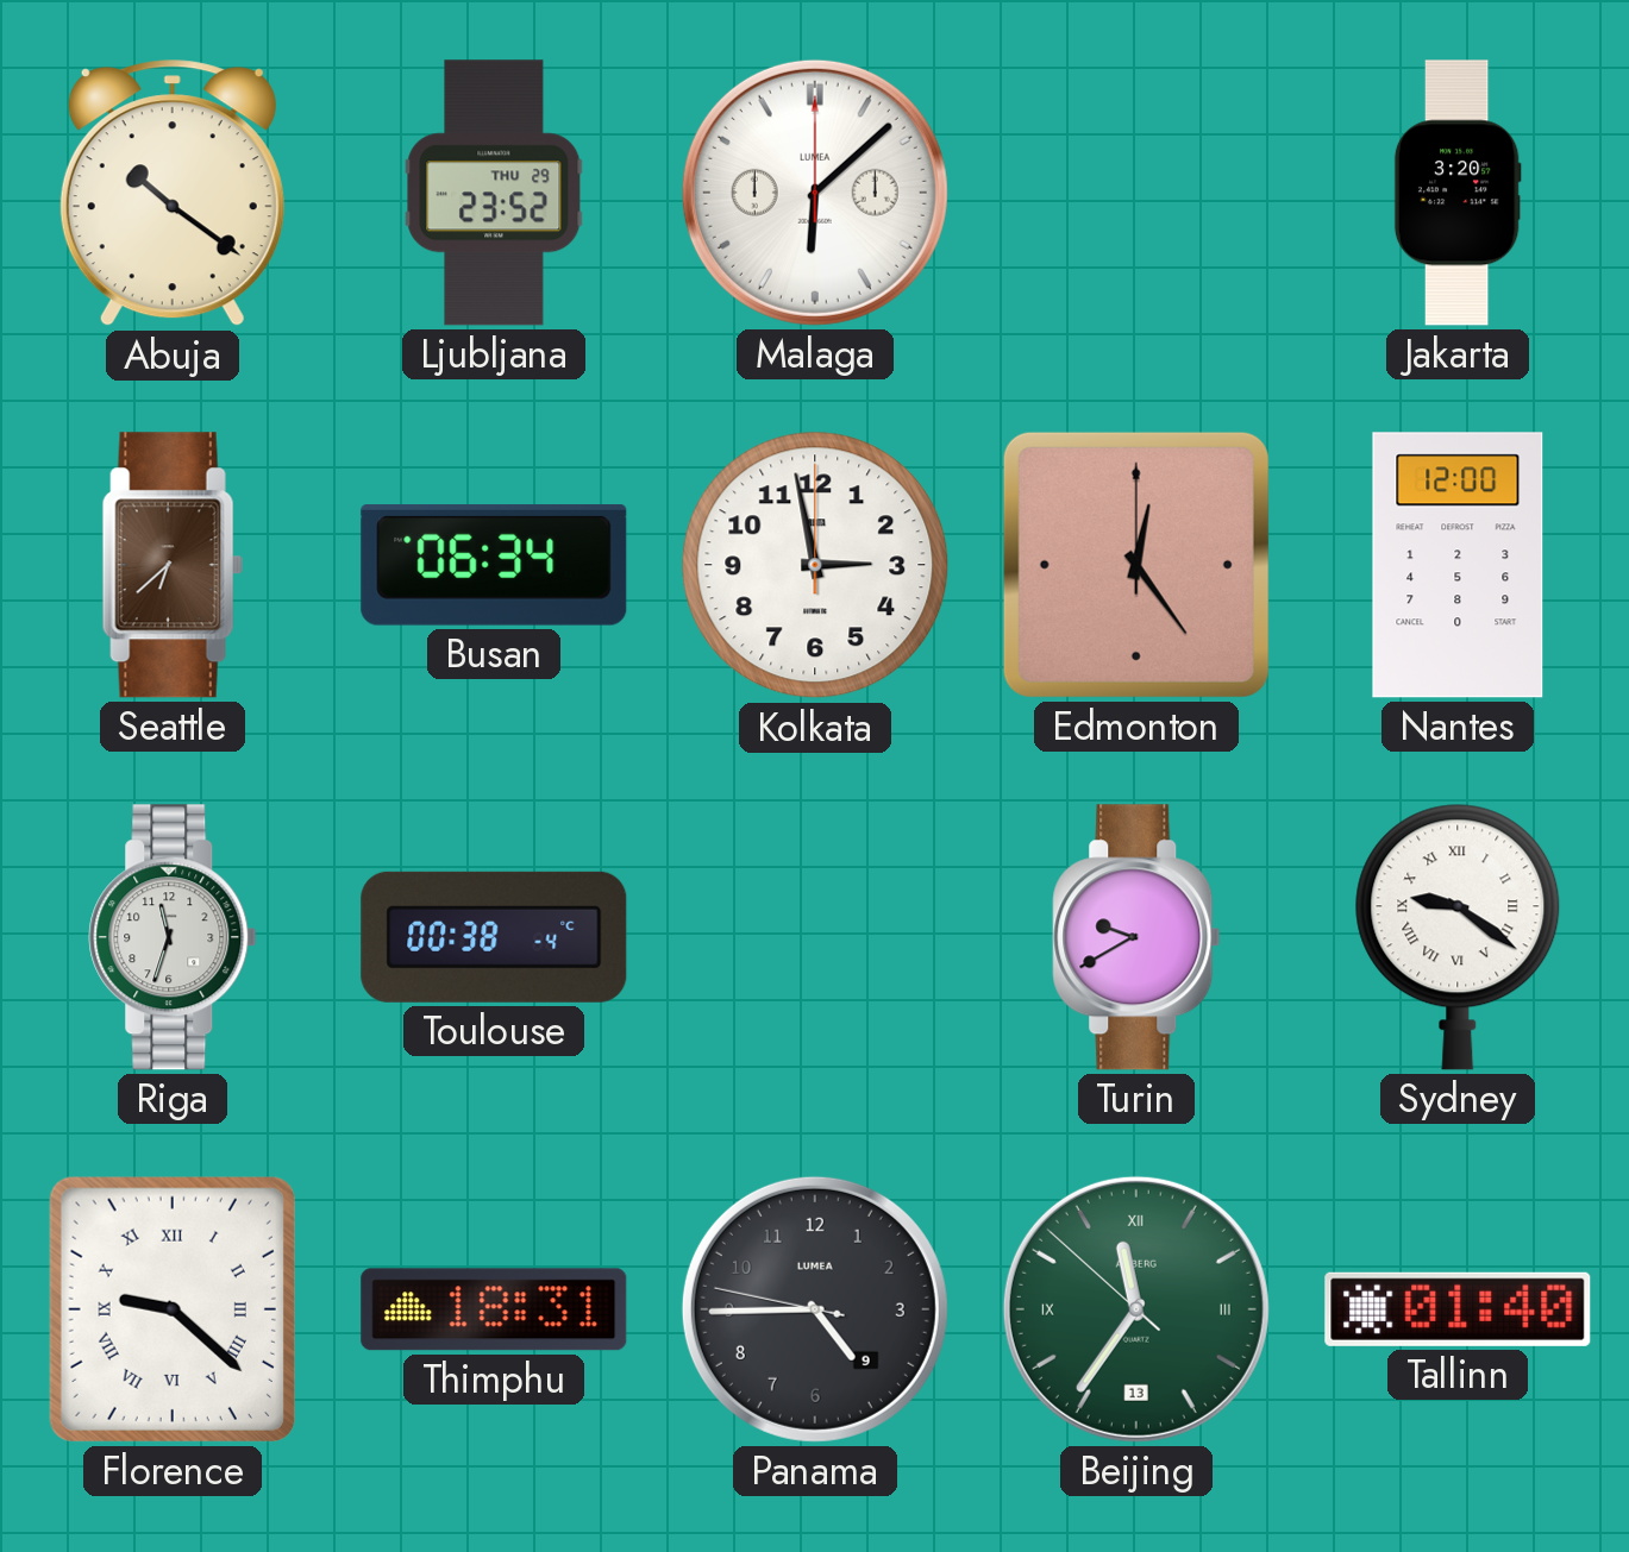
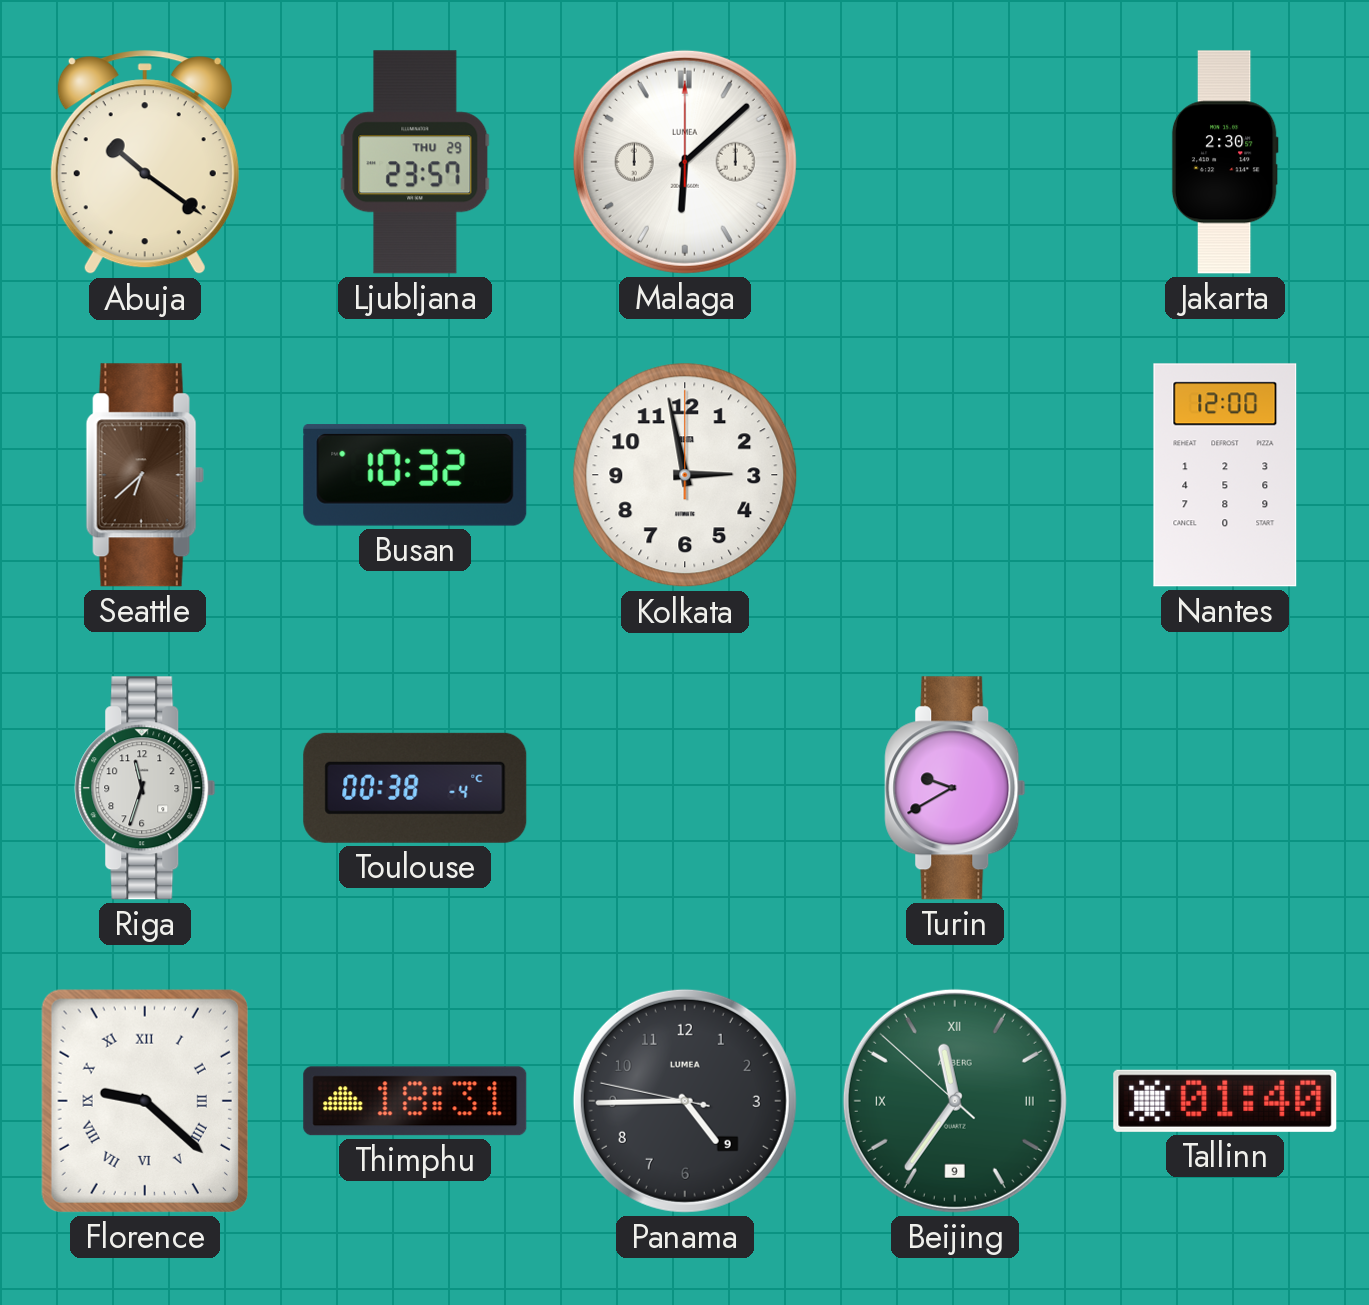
Ljubljana: 23:52 -> 23:57
Jakarta: 3:20 -> 2:30
Busan: 06:34 -> 10:32
Edmonton: 12:24 -> none
Sydney: 9:21 -> none
Beijing date: 13 -> 9
